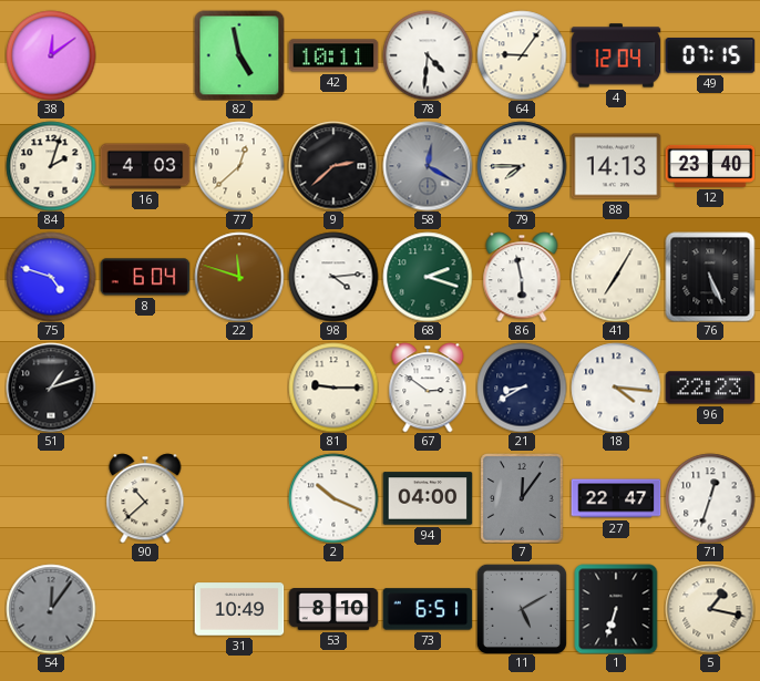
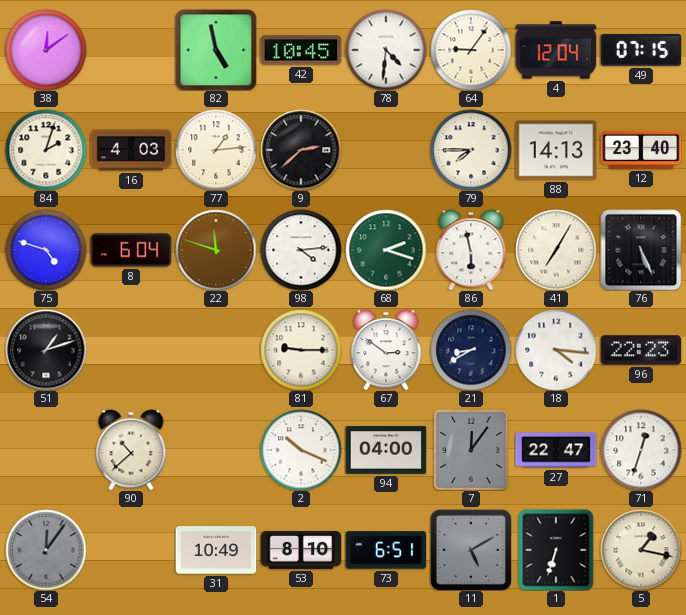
42: 10:11 -> 10:45
77: 12:38 -> 1:14
58: 12:20 -> none
